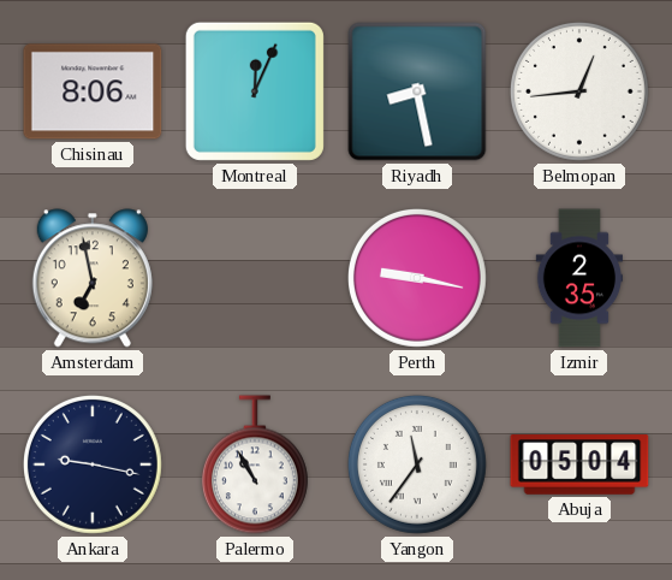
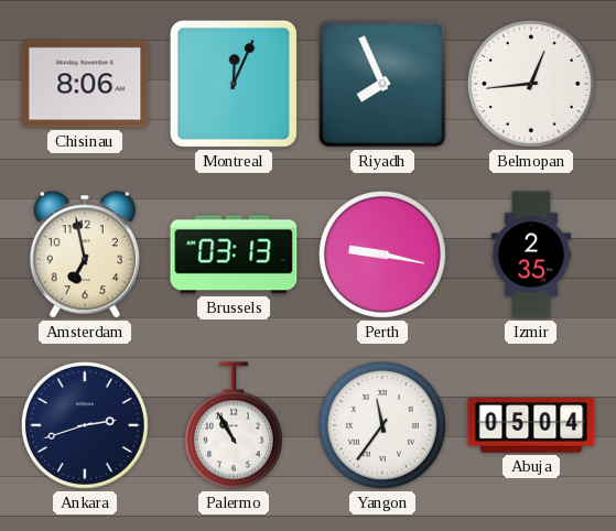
Riyadh: 8:28 -> 7:56
Brussels: none -> 03:13
Ankara: 9:17 -> 2:42
